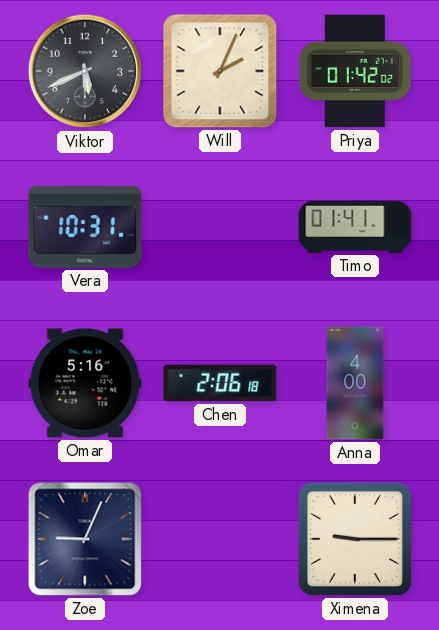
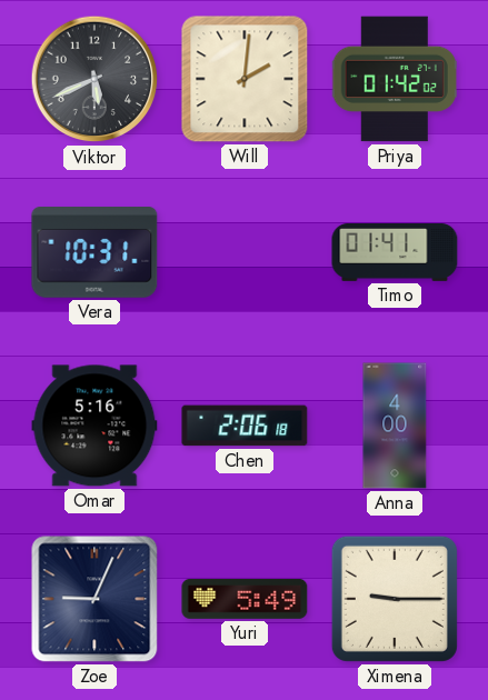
Will: 2:04 -> 2:01
Yuri: none -> 5:49
